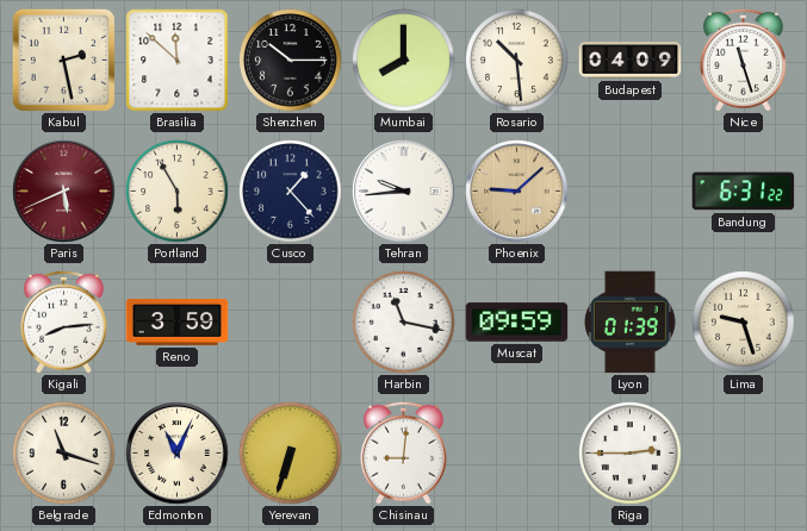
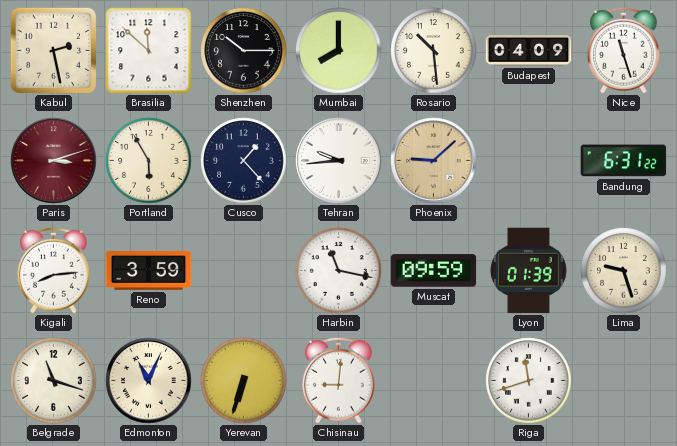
Paris: 5:41 -> 3:12
Riga: 2:45 -> 11:42
